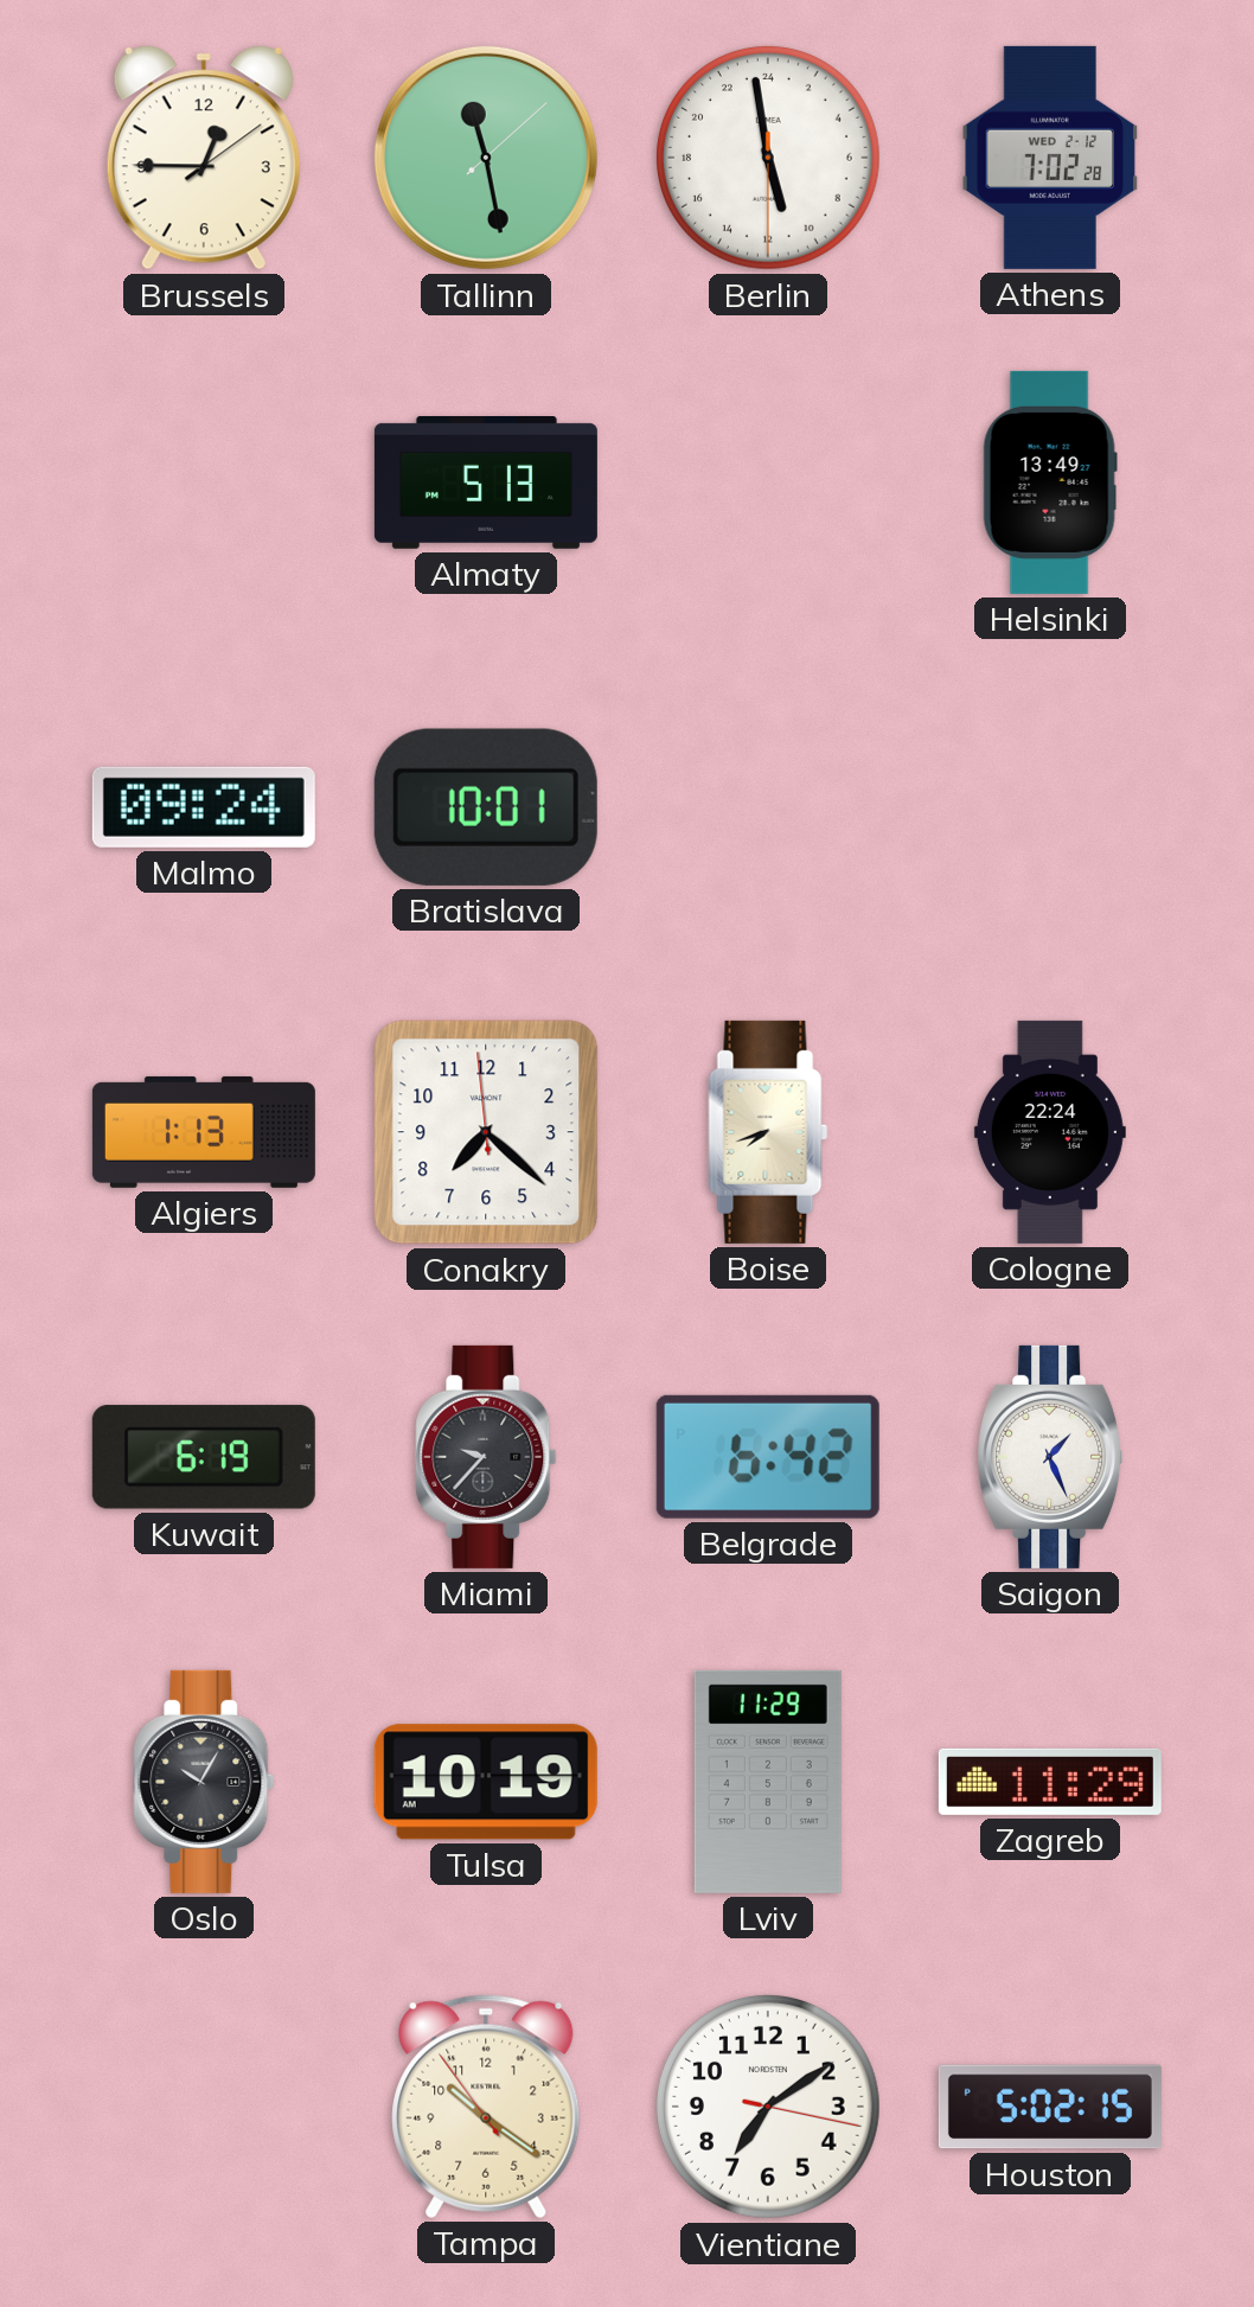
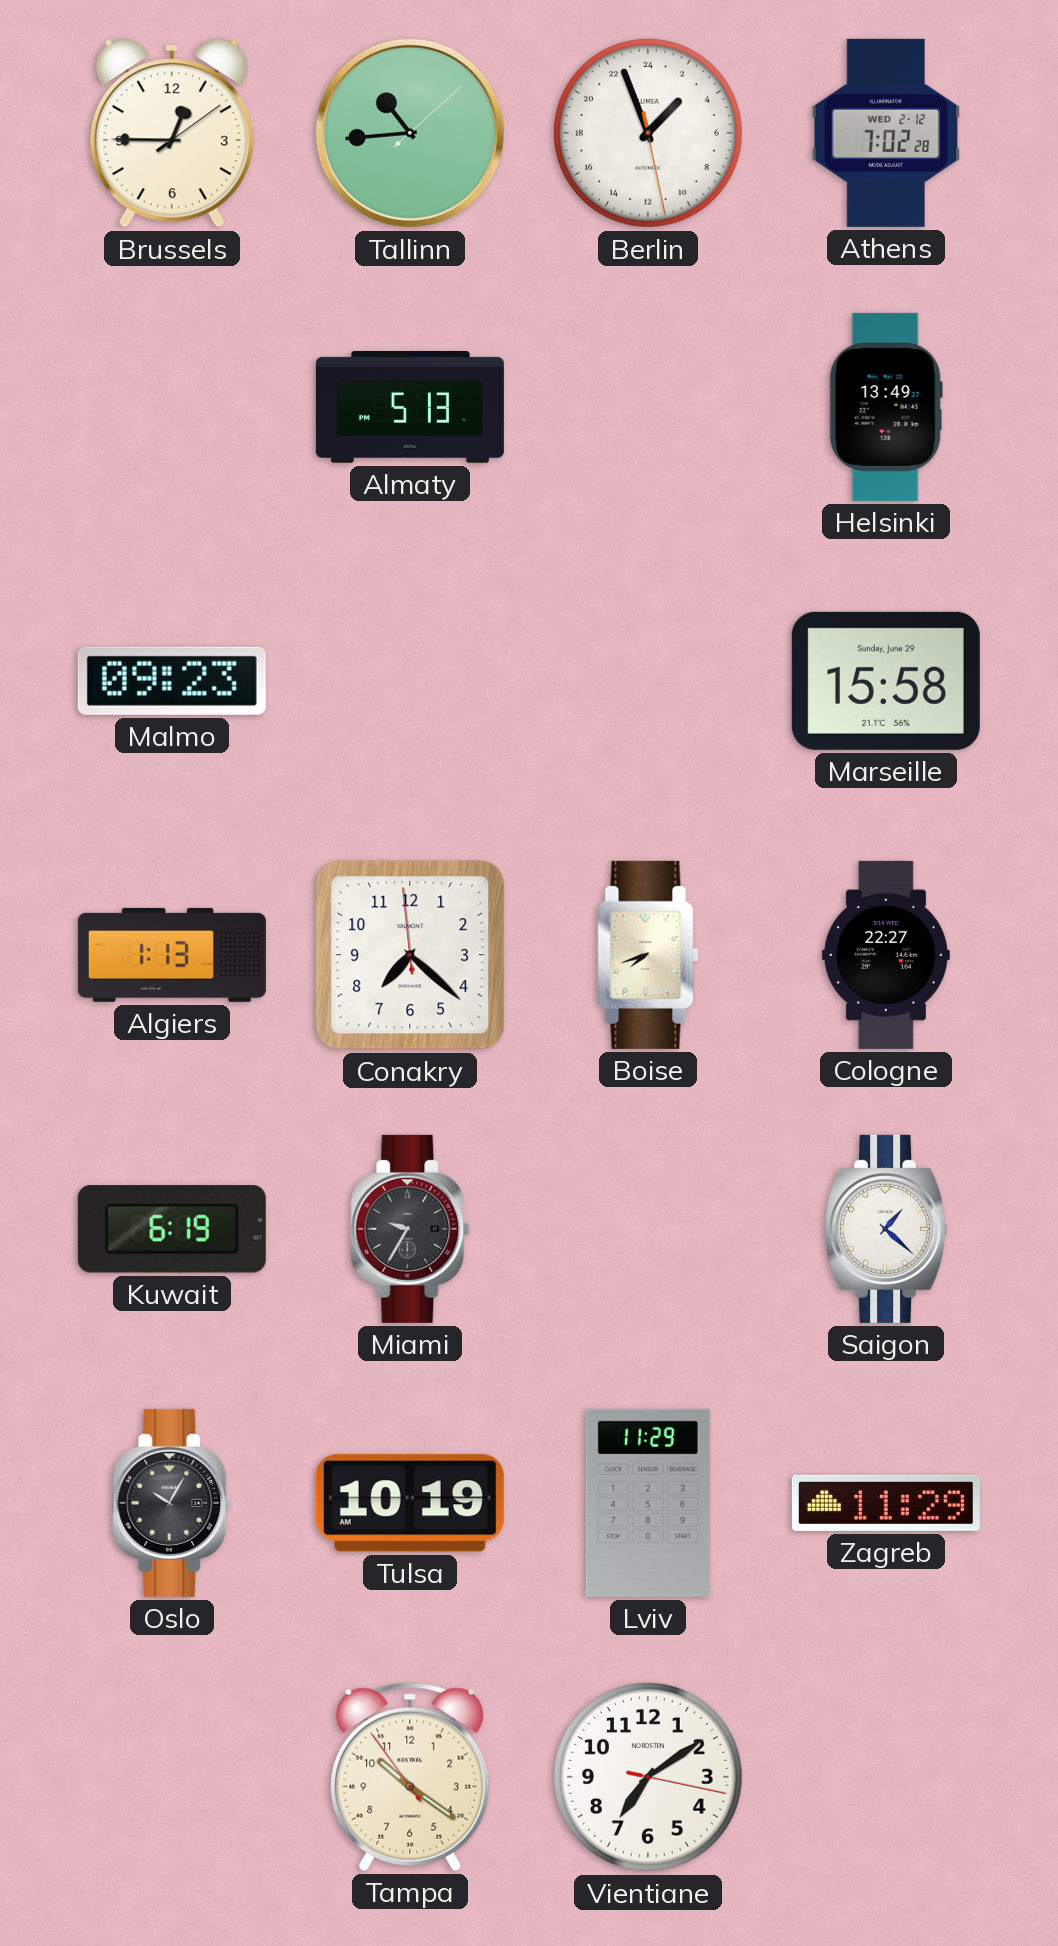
Tallinn: 11:28 -> 10:44
Berlin: 10:58 -> 2:56
Malmo: 09:24 -> 09:23
Bratislava: 10:01 -> none
Marseille: none -> 15:58
Cologne: 22:24 -> 22:27
Miami: 9:37 -> 9:35
Belgrade: 6:42 -> none
Saigon: 1:26 -> 1:22
Houston: 5:02 -> none
